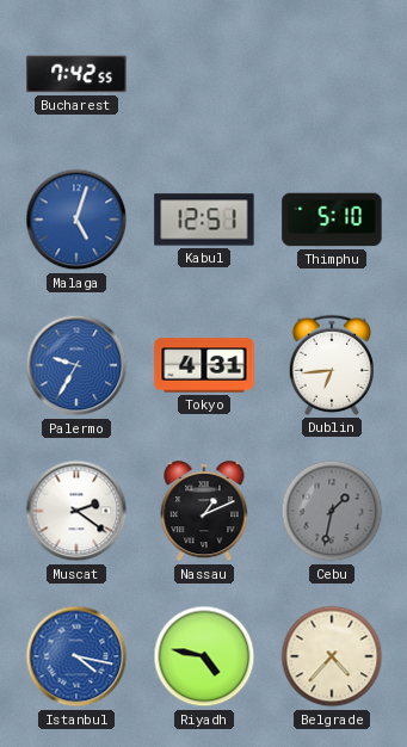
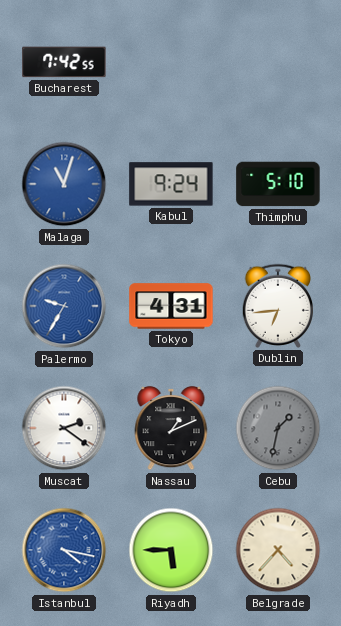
Malaga: 5:03 -> 11:03
Kabul: 12:51 -> 9:24
Riyadh: 4:47 -> 5:45
